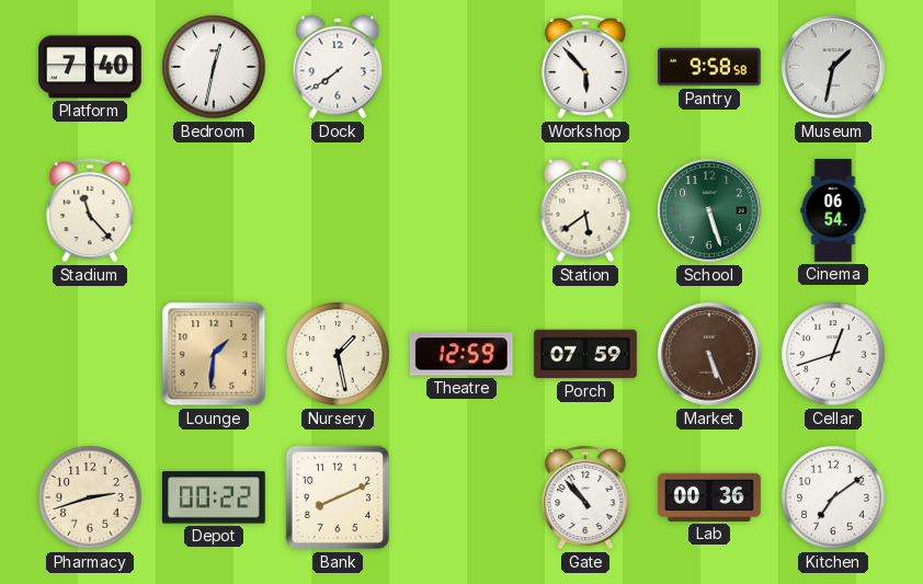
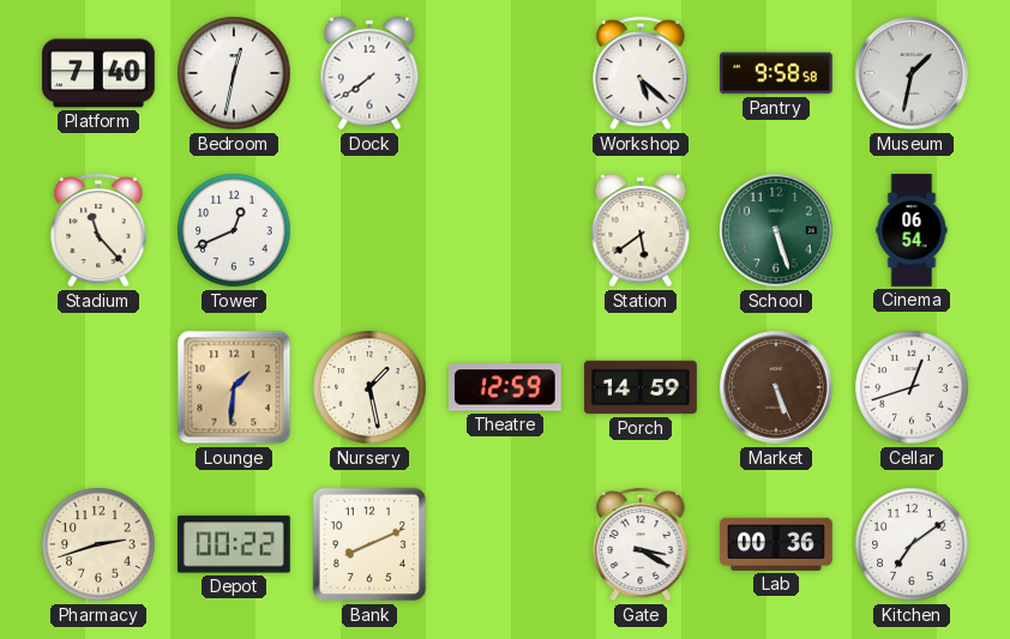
Workshop: 5:53 -> 5:22
Tower: none -> 12:41
Porch: 07:59 -> 14:59
Gate: 10:53 -> 3:20
